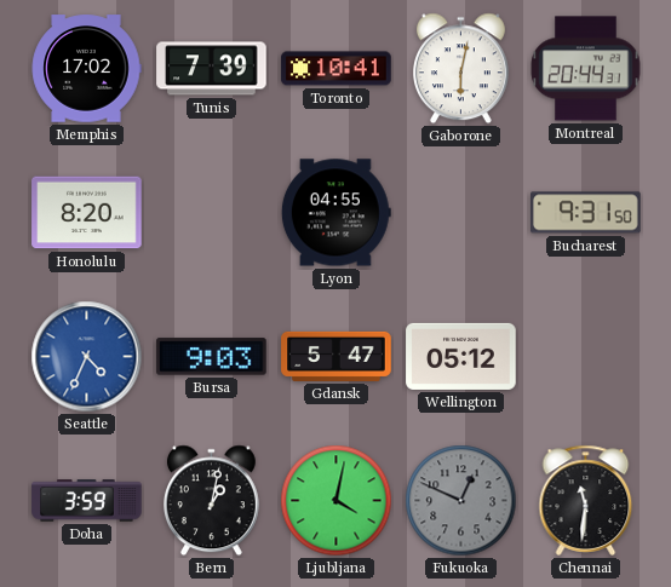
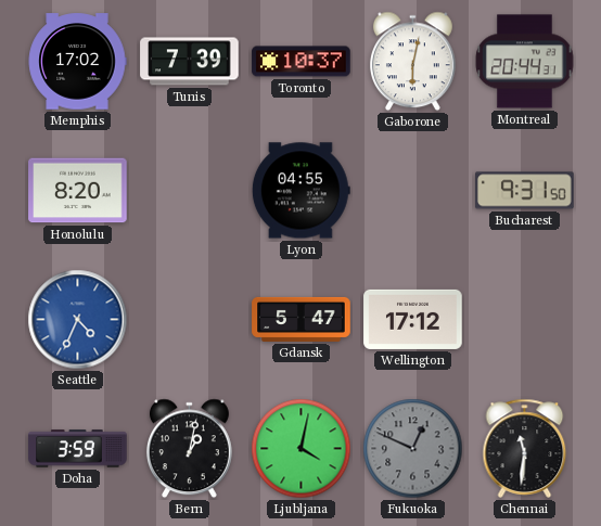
Toronto: 10:41 -> 10:37
Bursa: 9:03 -> none
Wellington: 05:12 -> 17:12
